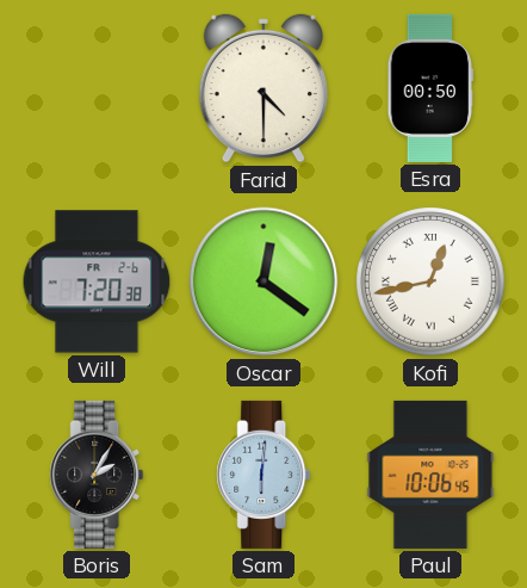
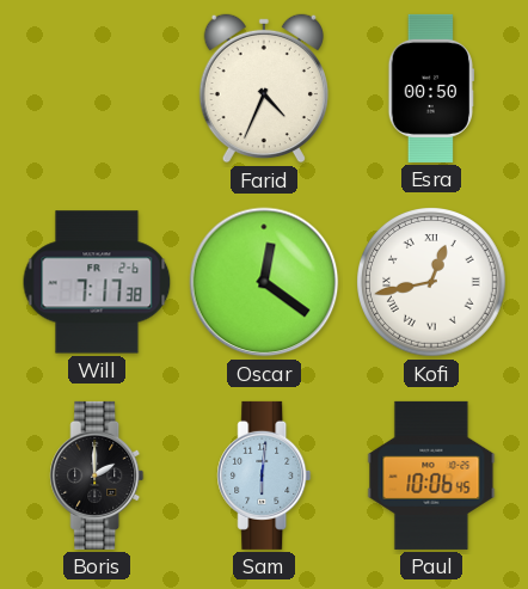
Farid: 4:30 -> 4:34
Will: 7:20 -> 7:17
Boris: 2:05 -> 2:00
